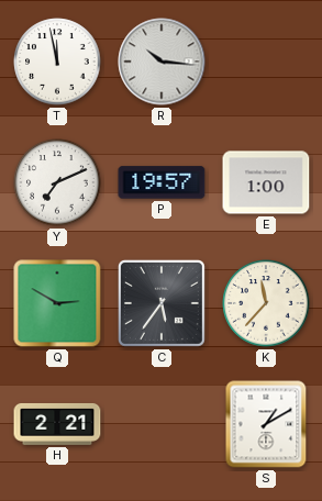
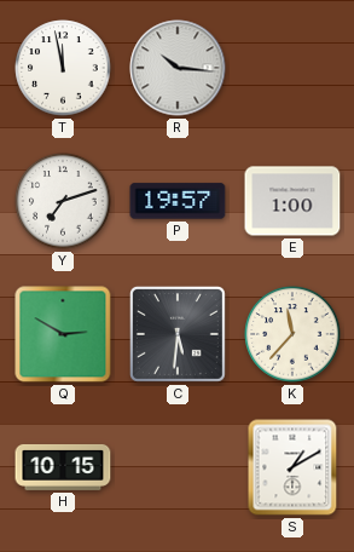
Y: 7:11 -> 7:12
C: 5:36 -> 5:31
H: 2:21 -> 10:15
